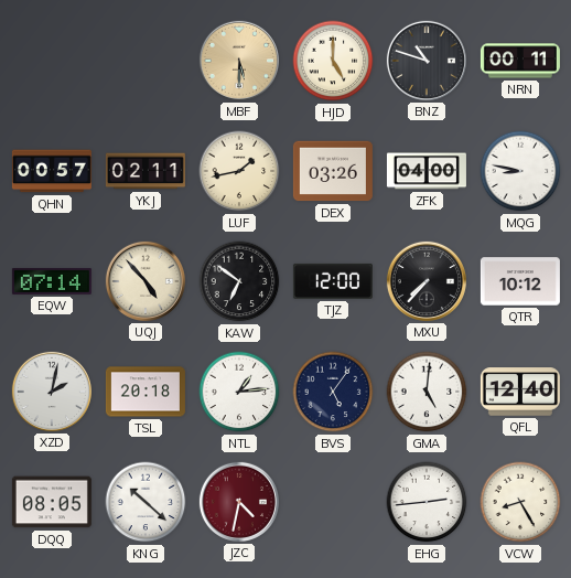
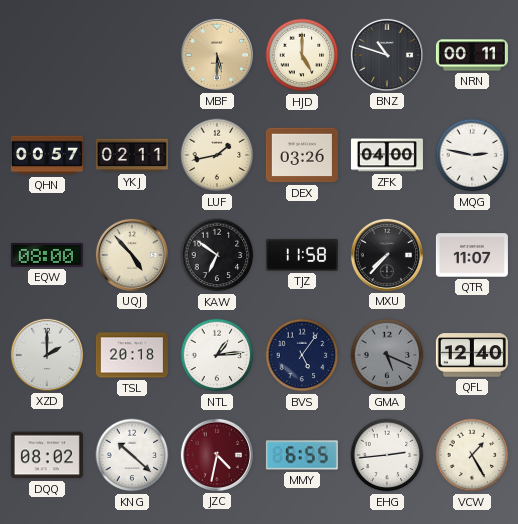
MQG: 8:47 -> 2:47
EQW: 07:14 -> 08:00
TJZ: 12:00 -> 11:58
QTR: 10:12 -> 11:07
XZD: 2:02 -> 2:00
GMA: 5:01 -> 5:19
GMA dial: white -> grey
DQQ: 08:05 -> 08:02
MMY: none -> 6:55
VCW: 8:25 -> 1:25
